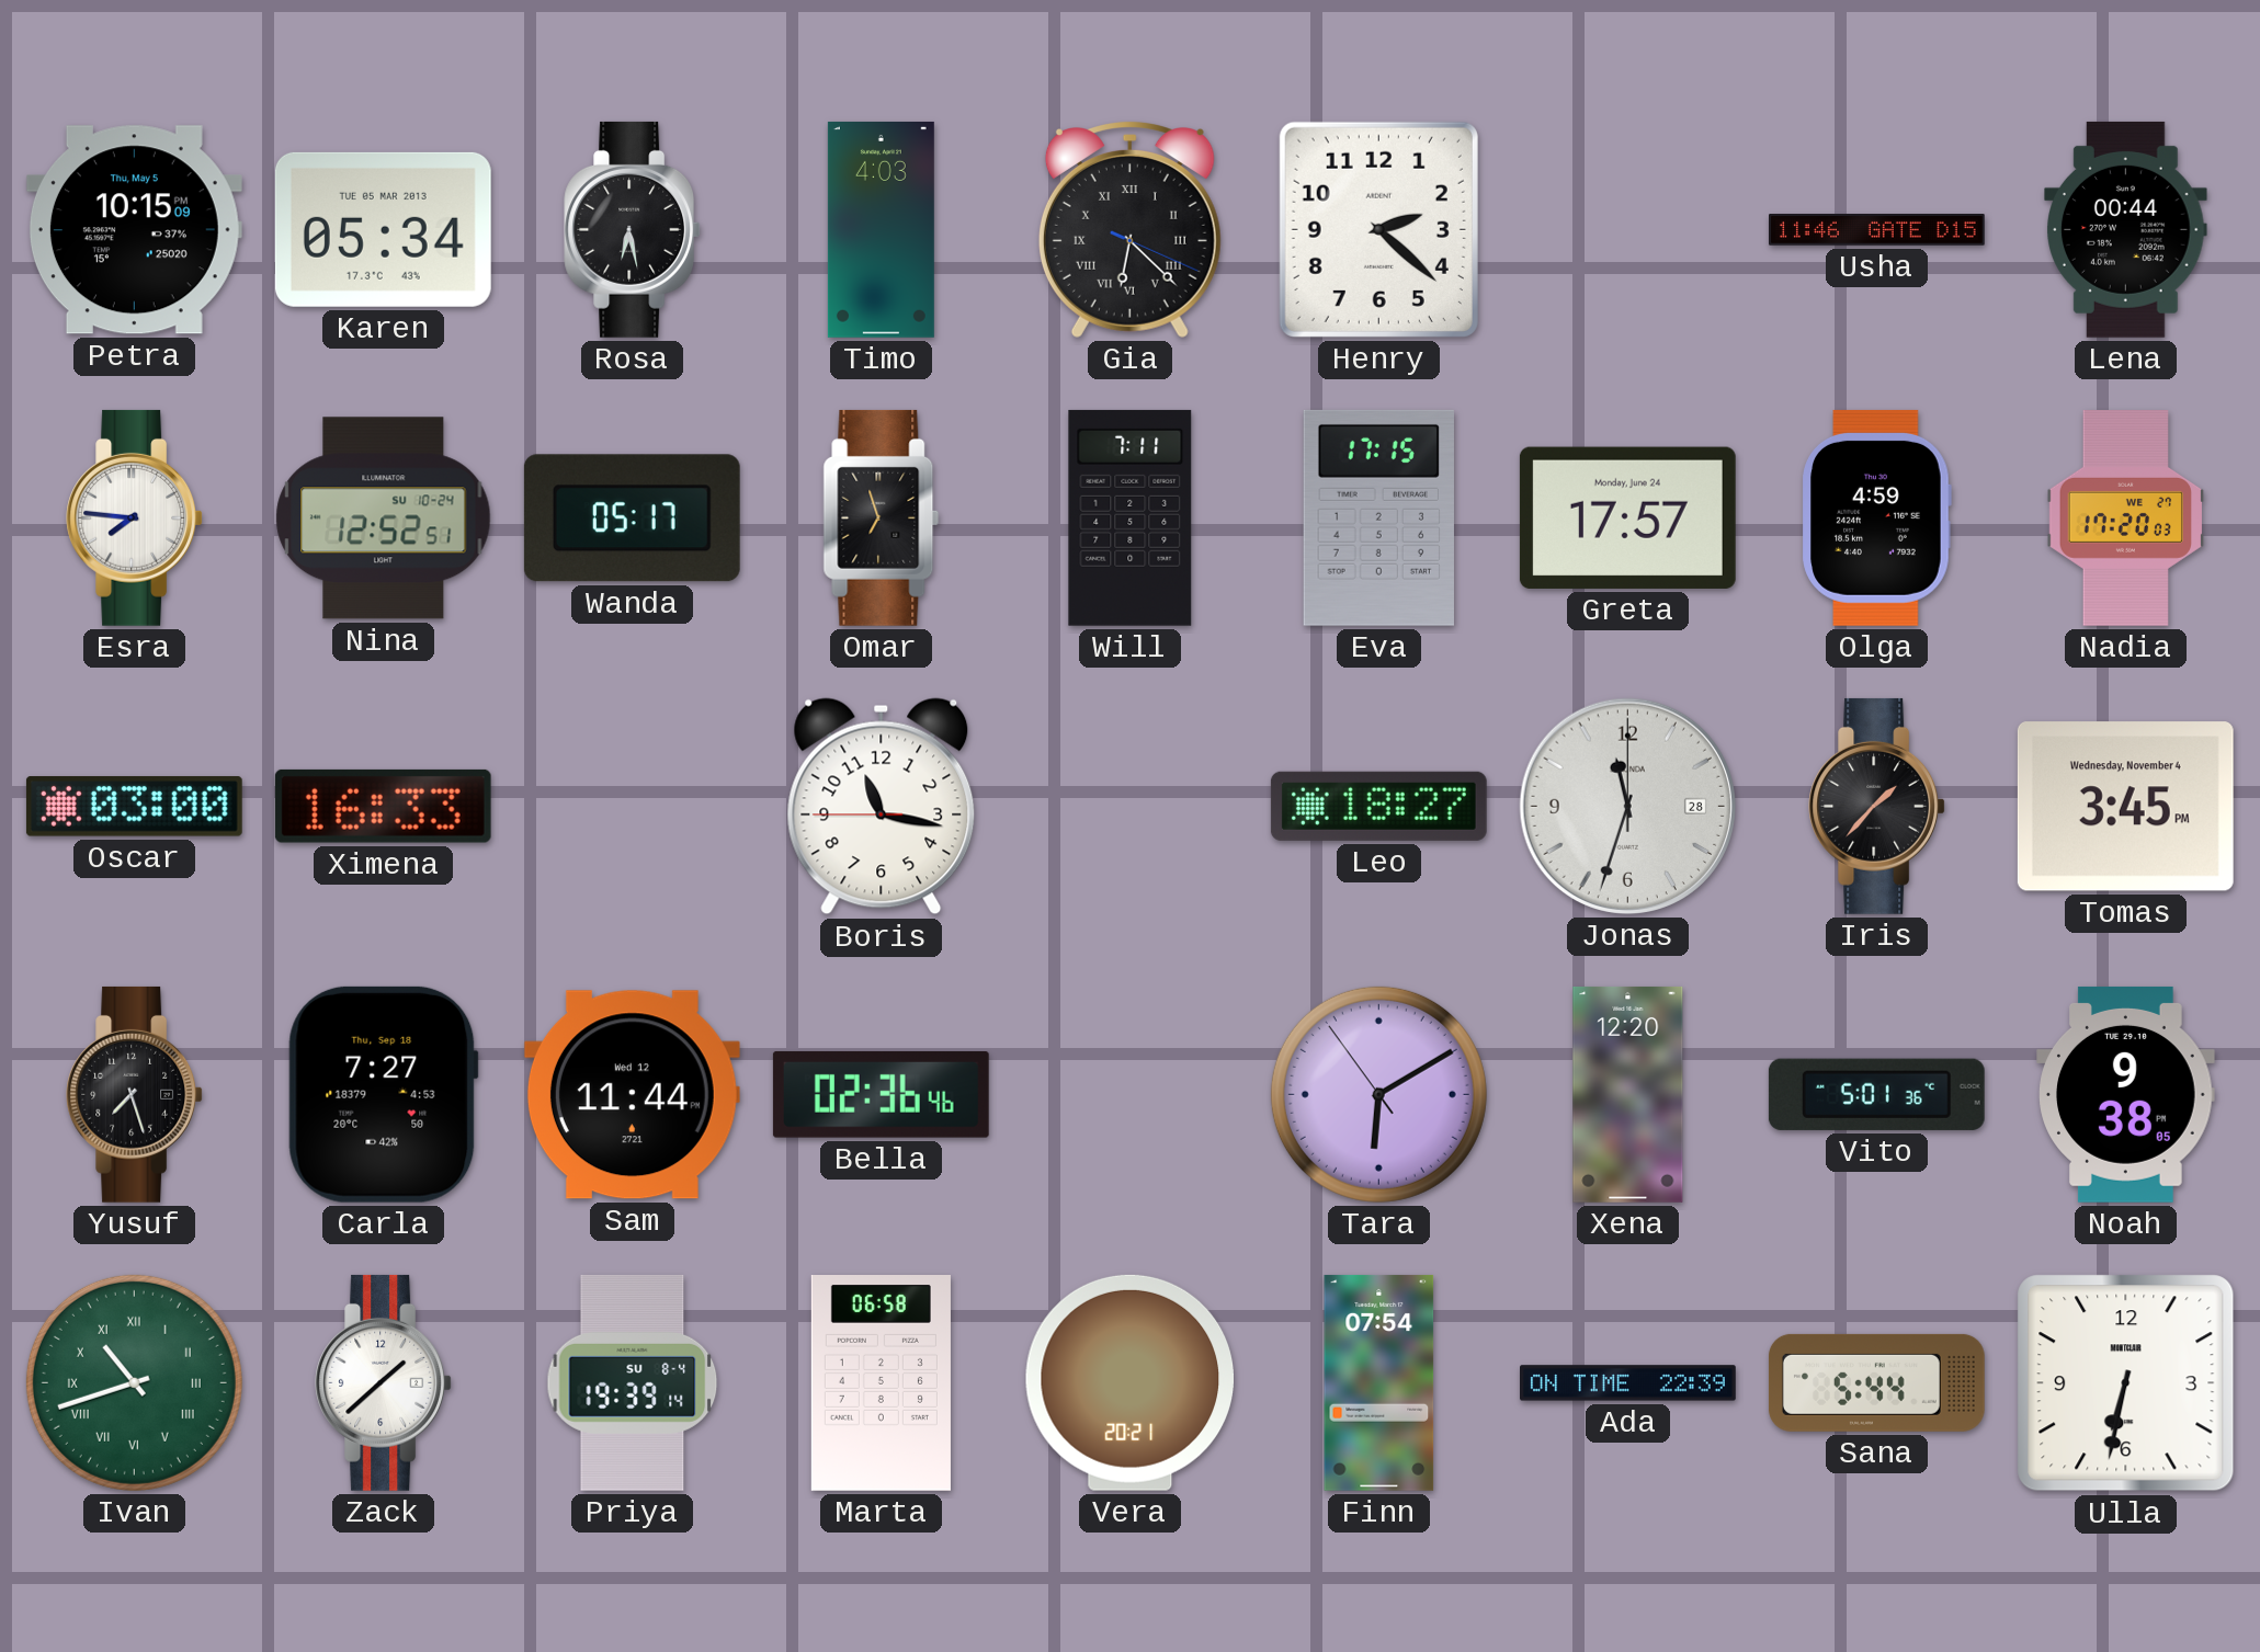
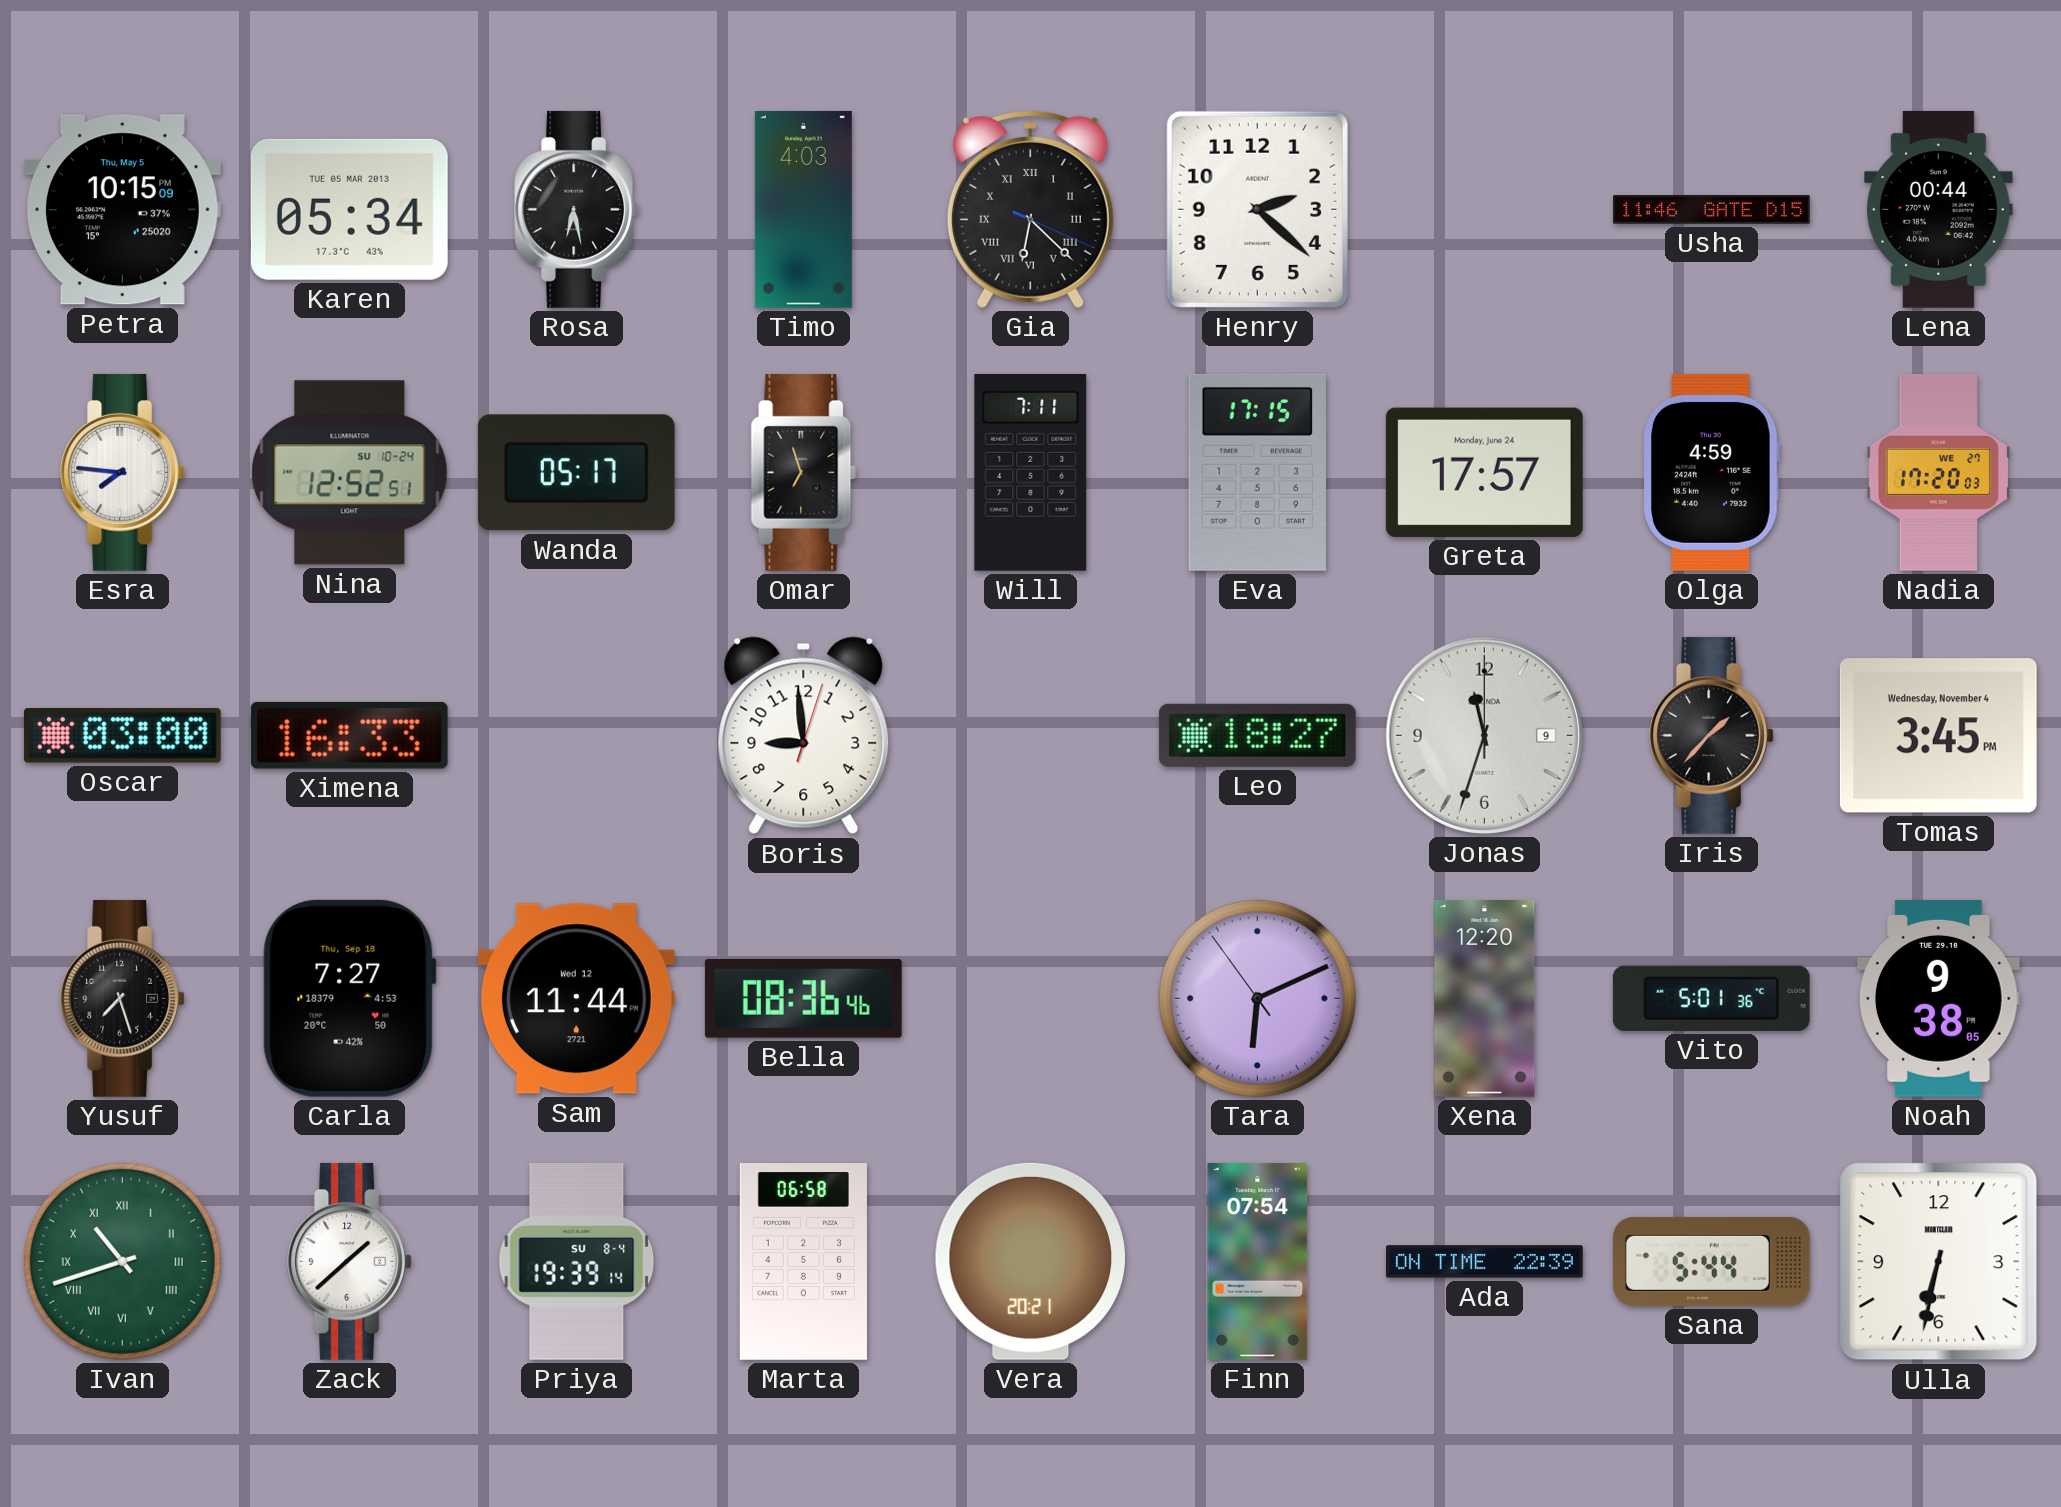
Boris: 11:16 -> 8:59
Jonas date: 28 -> 9
Bella: 02:36 -> 08:36
Tara: 6:09 -> 6:10
